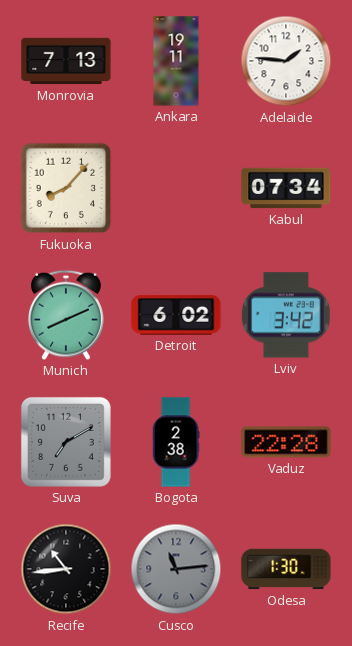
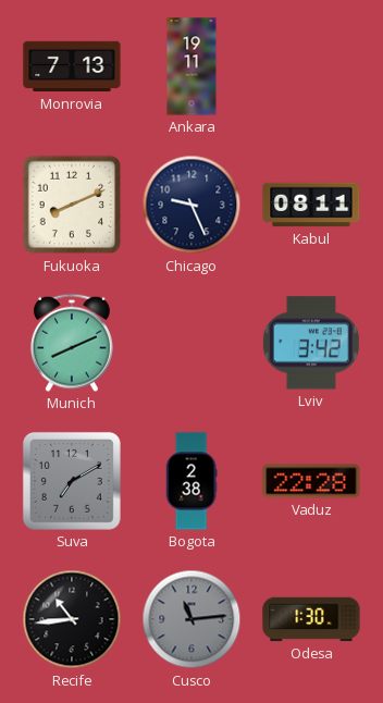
Adelaide: 1:46 -> none
Fukuoka: 8:07 -> 8:11
Chicago: none -> 9:26
Kabul: 07:34 -> 08:11
Detroit: 6:02 -> none
